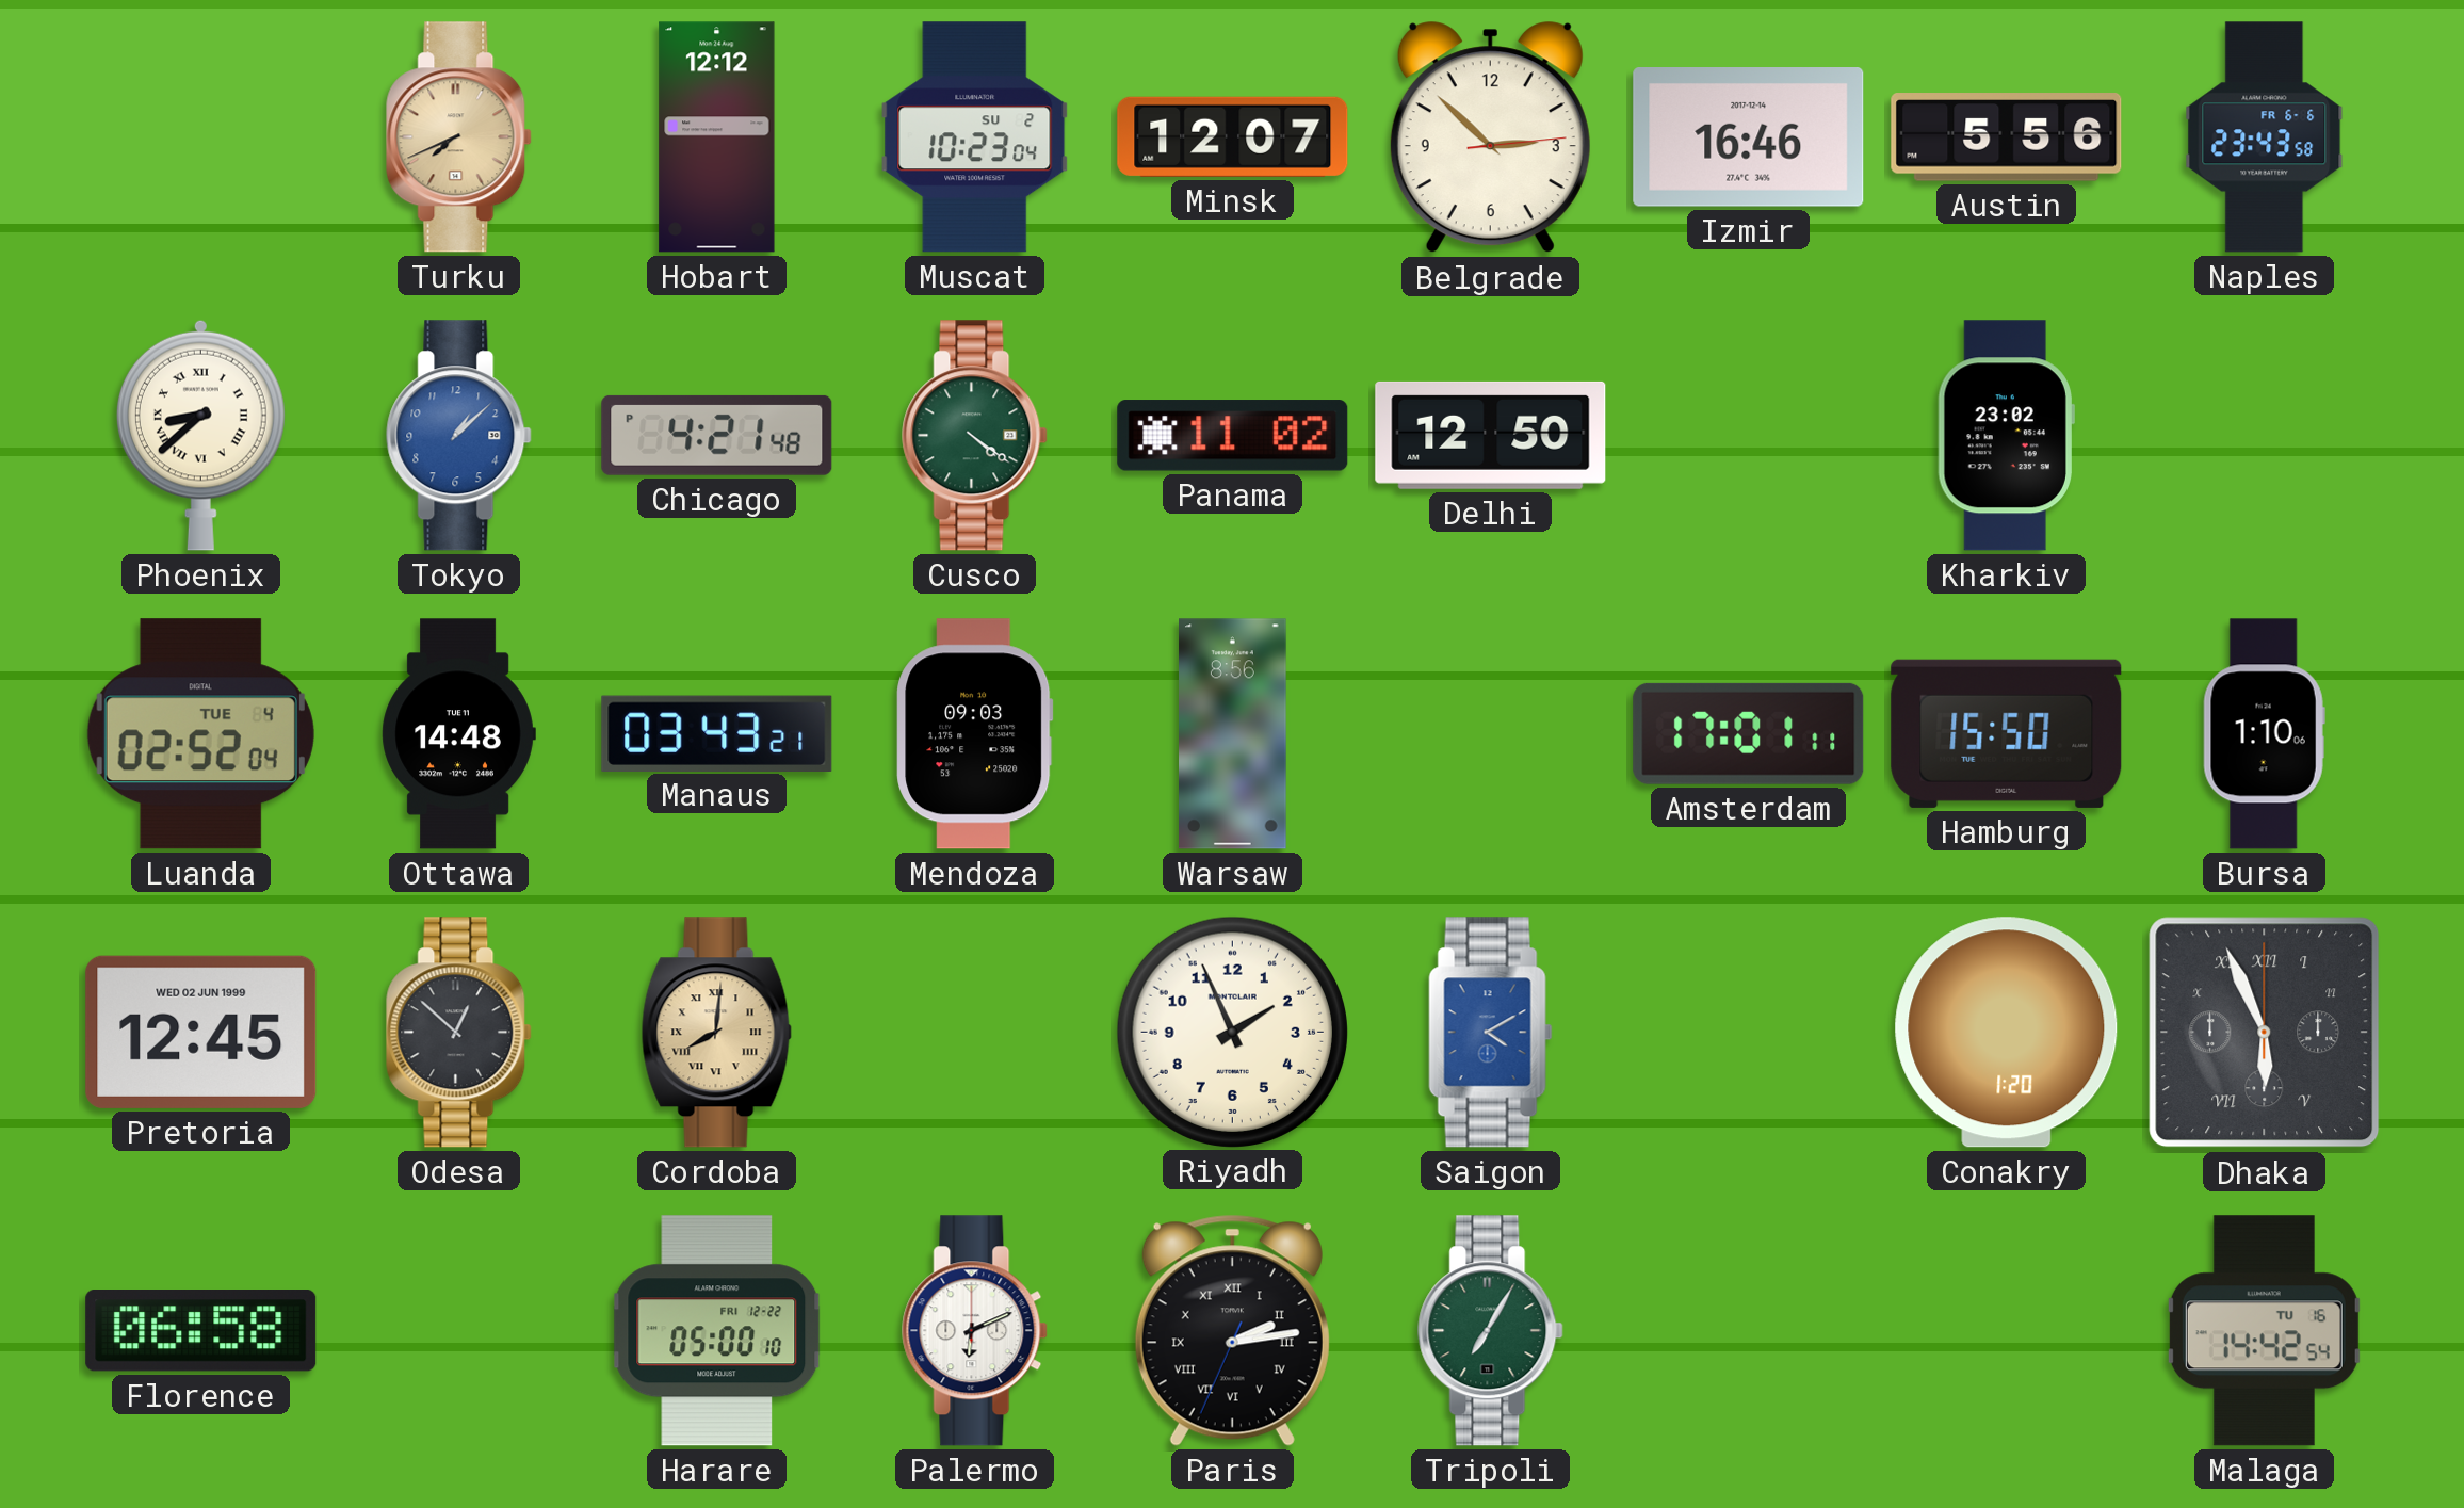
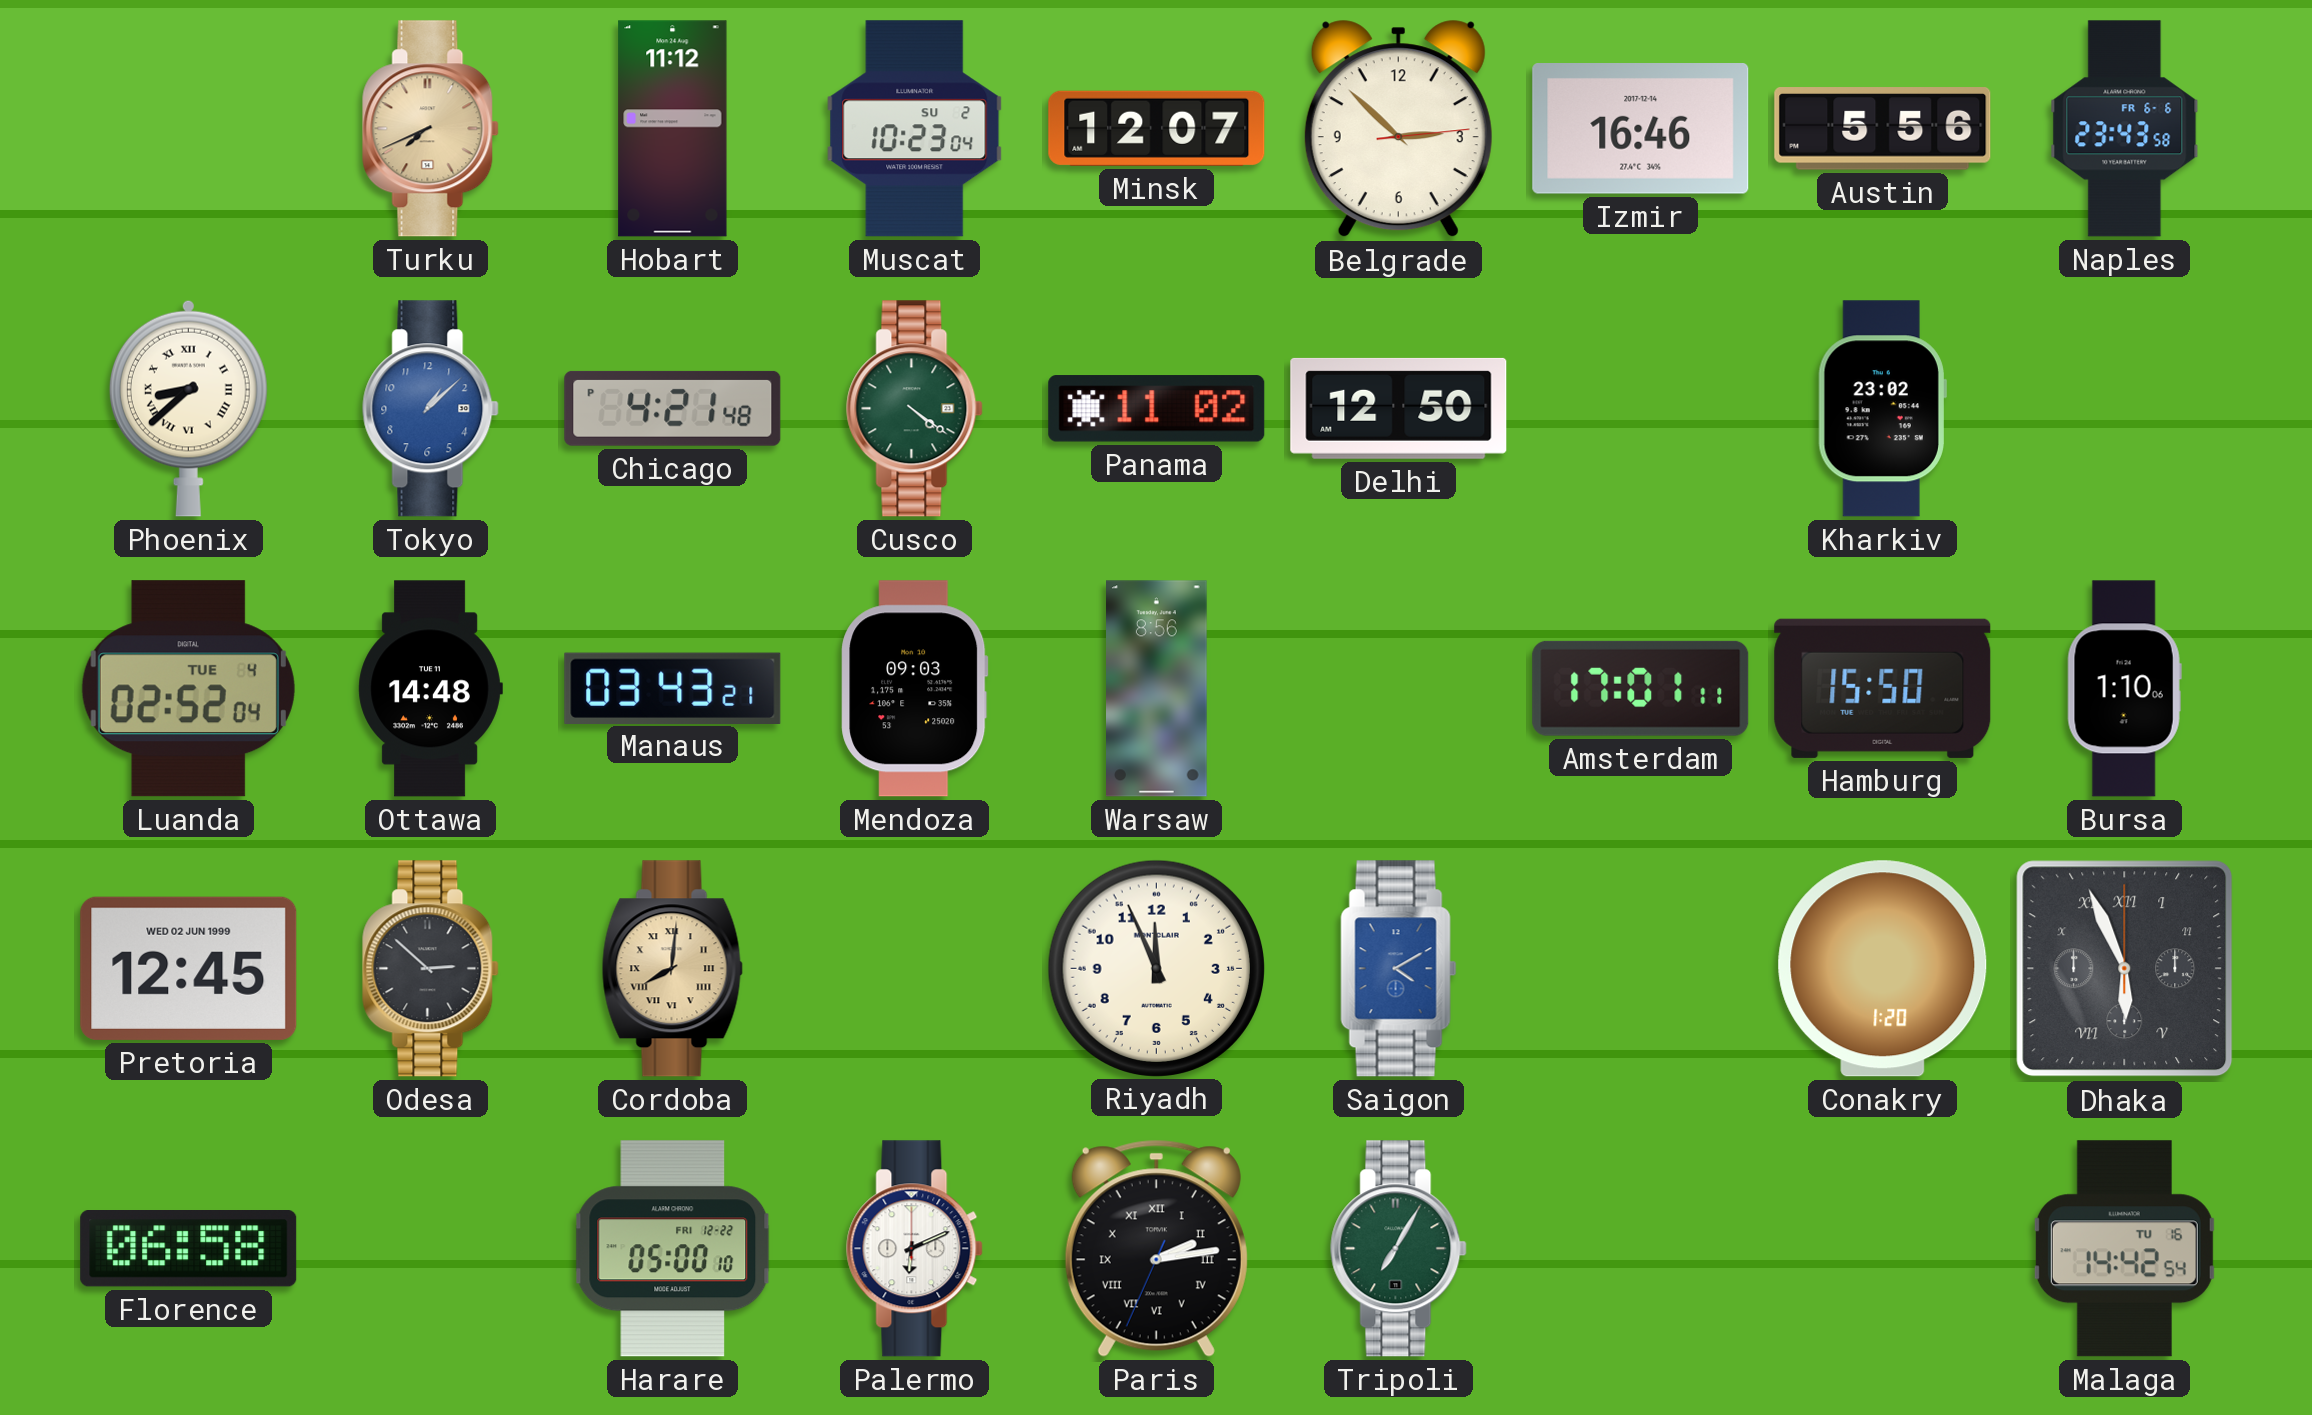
Hobart: 12:12 -> 11:12
Odesa: 12:52 -> 2:52
Riyadh: 1:56 -> 11:56
